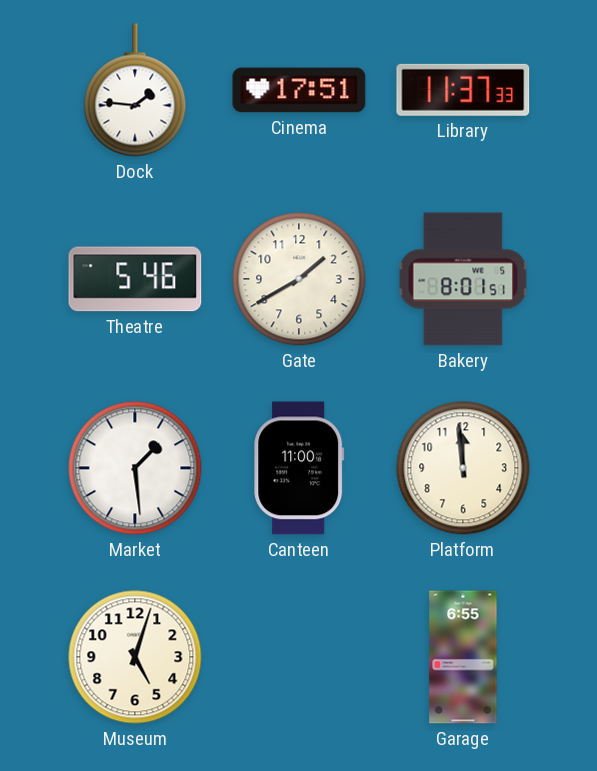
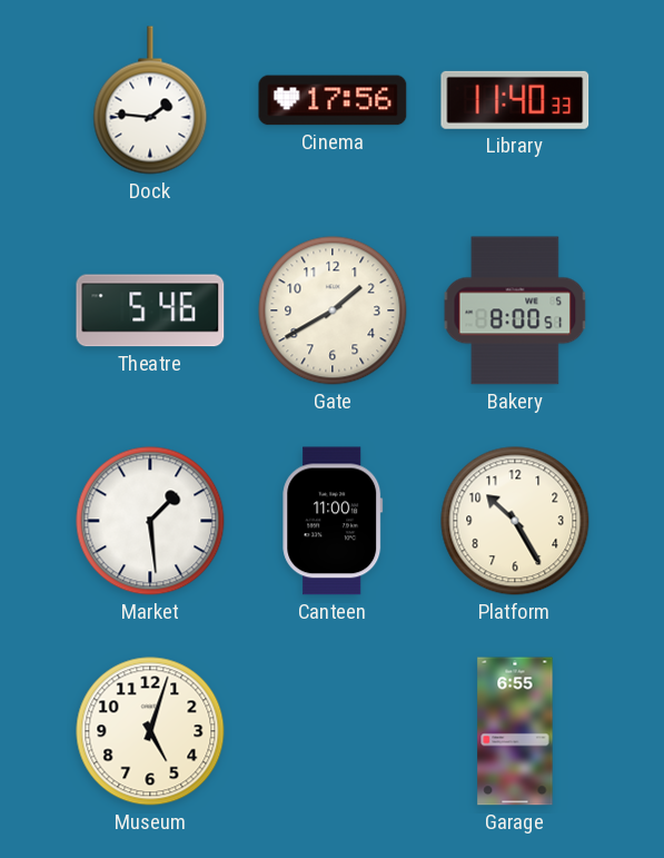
Cinema: 17:51 -> 17:56
Library: 11:37 -> 11:40
Bakery: 8:01 -> 8:00
Platform: 11:59 -> 10:25
